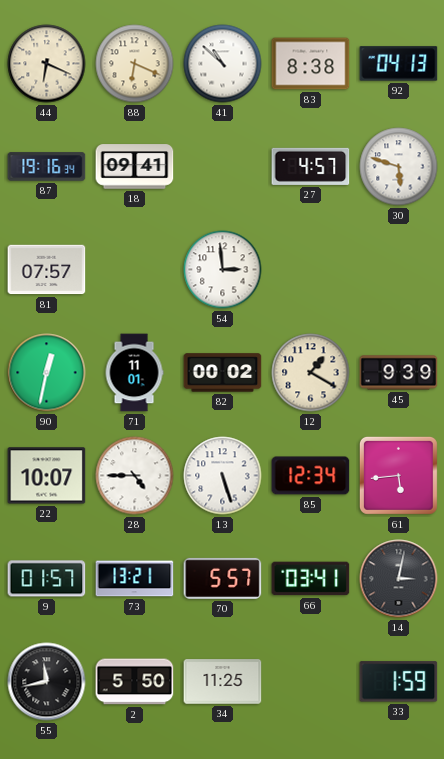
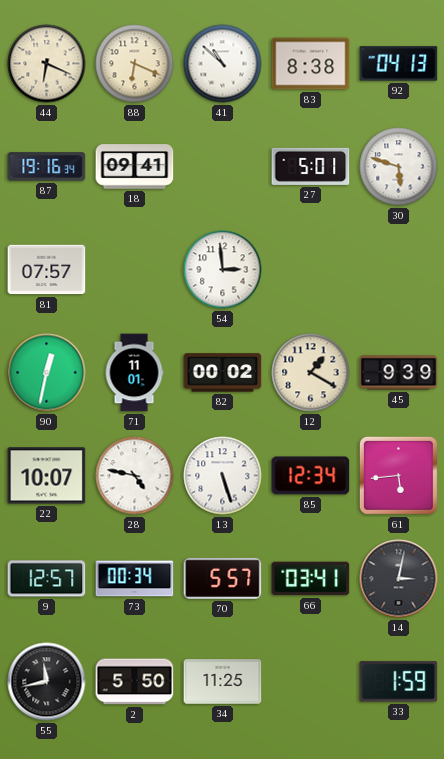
27: 4:57 -> 5:01
28: 4:45 -> 4:47
9: 01:57 -> 12:57
73: 13:21 -> 00:34
